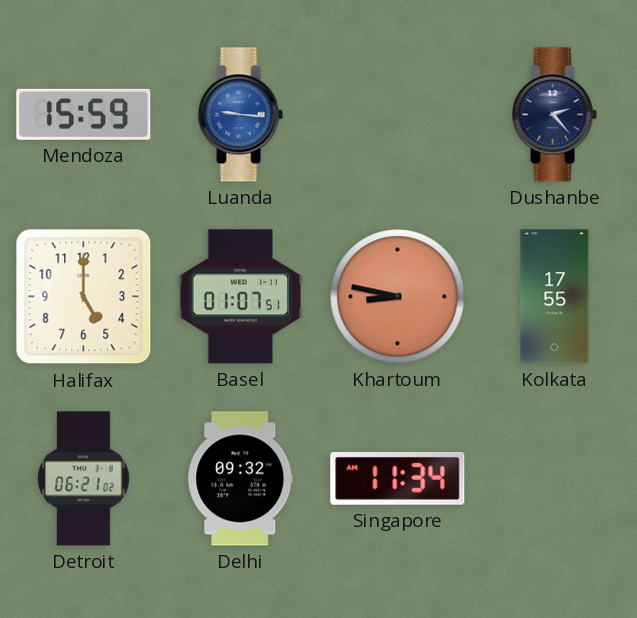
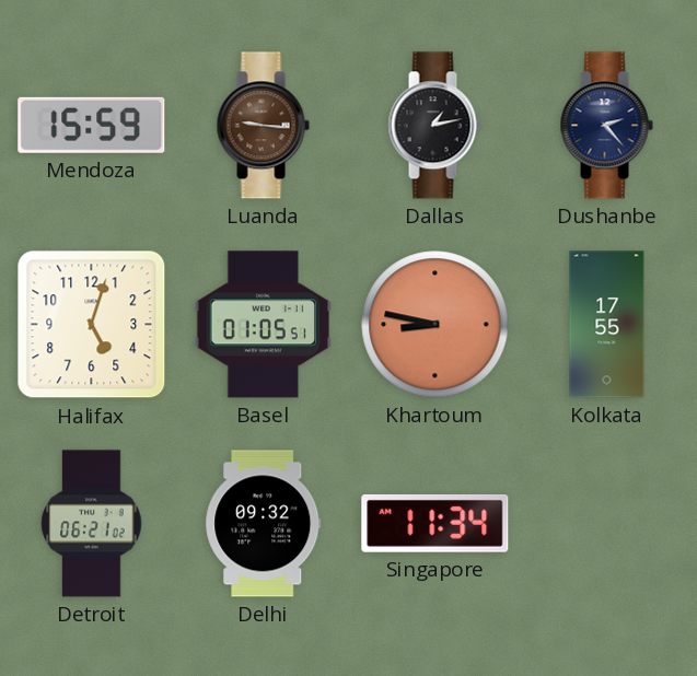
Luanda dial: blue -> brown
Dallas: none -> 1:13
Halifax: 5:00 -> 5:03
Basel: 01:07 -> 01:05
